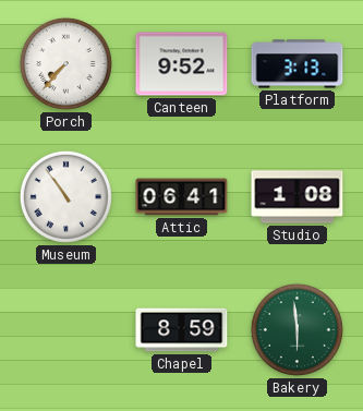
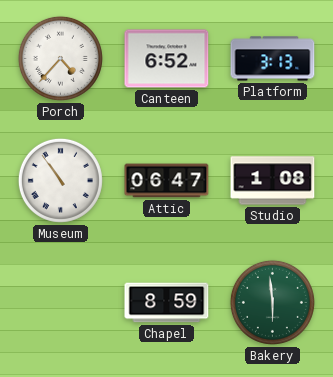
Porch: 7:37 -> 4:37
Canteen: 9:52 -> 6:52
Attic: 06:41 -> 06:47
